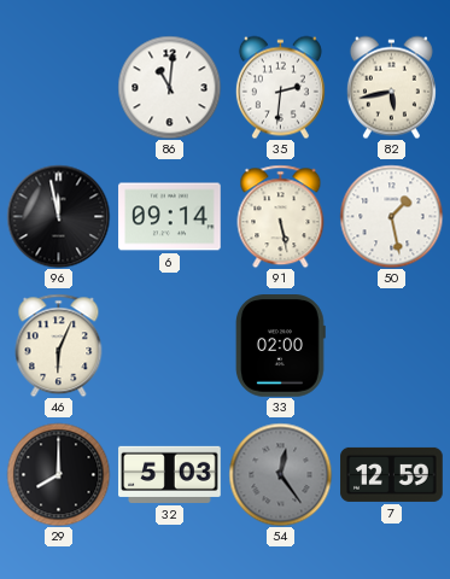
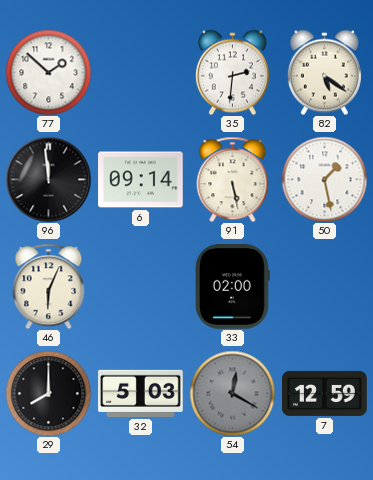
77: none -> 1:52
86: 11:01 -> none
82: 5:43 -> 5:21
96: 11:58 -> 11:59
54: 12:24 -> 12:20
